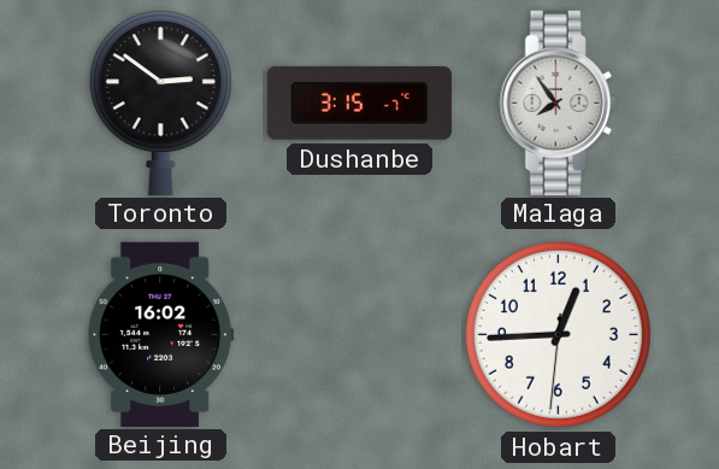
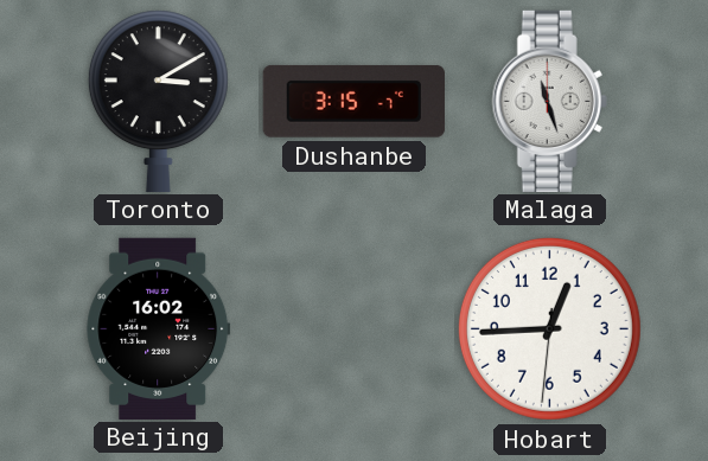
Toronto: 2:51 -> 3:10
Malaga: 7:54 -> 11:27
